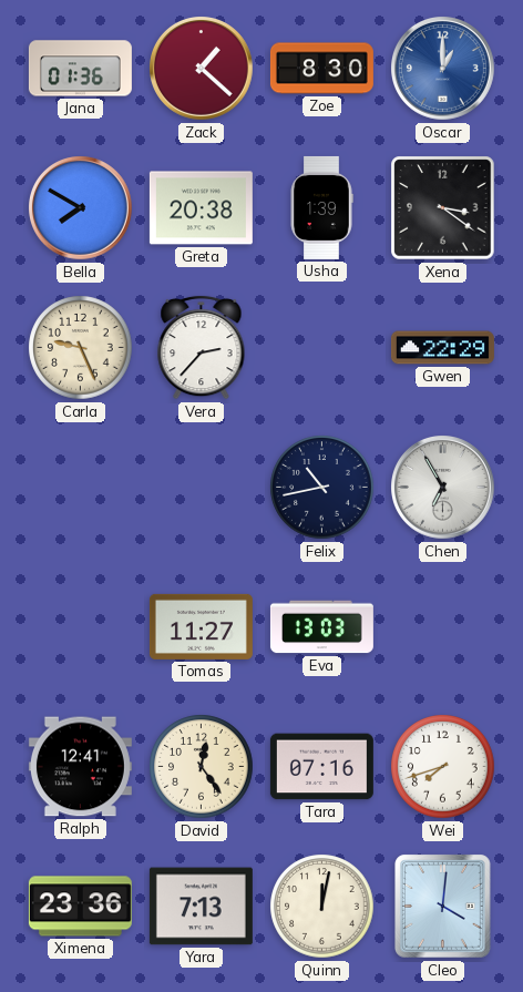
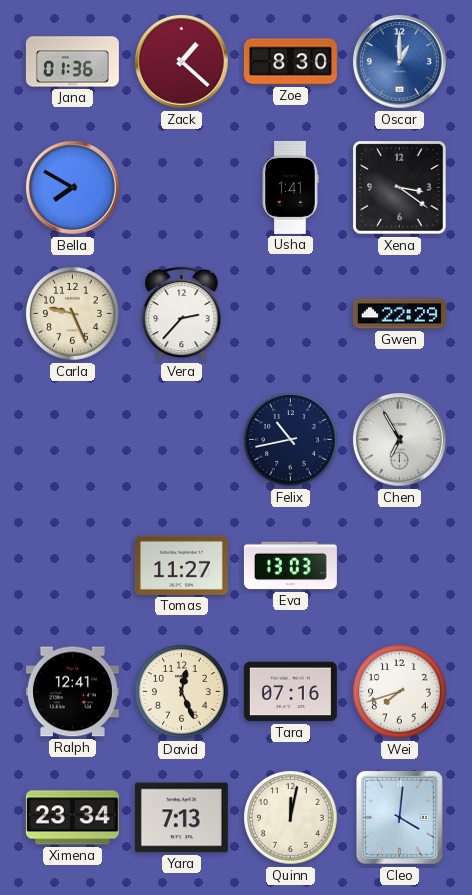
Greta: 20:38 -> none
Usha: 1:39 -> 1:41
David: 12:24 -> 12:26
Ximena: 23:36 -> 23:34
